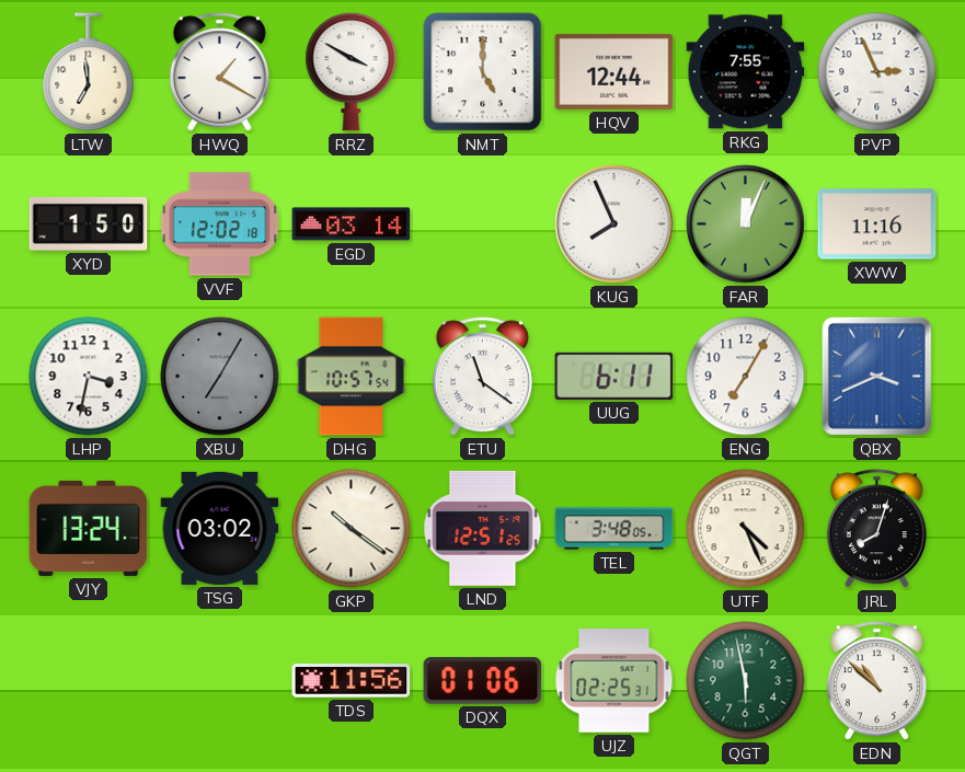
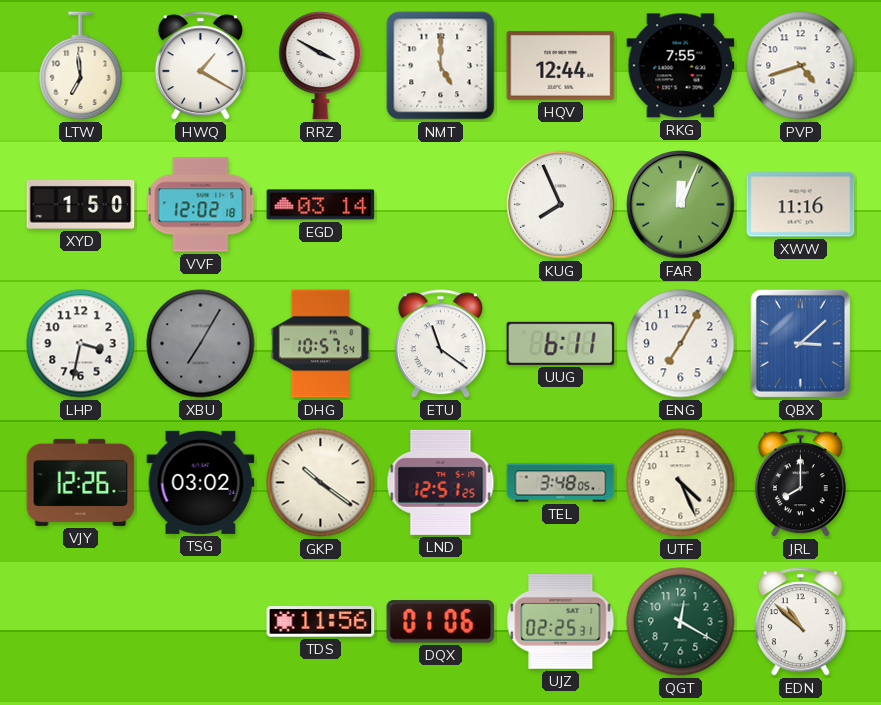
PVP: 2:56 -> 4:42
QBX: 3:41 -> 3:08
VJY: 13:24 -> 12:26
JRL: 8:03 -> 8:00
QGT: 5:58 -> 12:20
